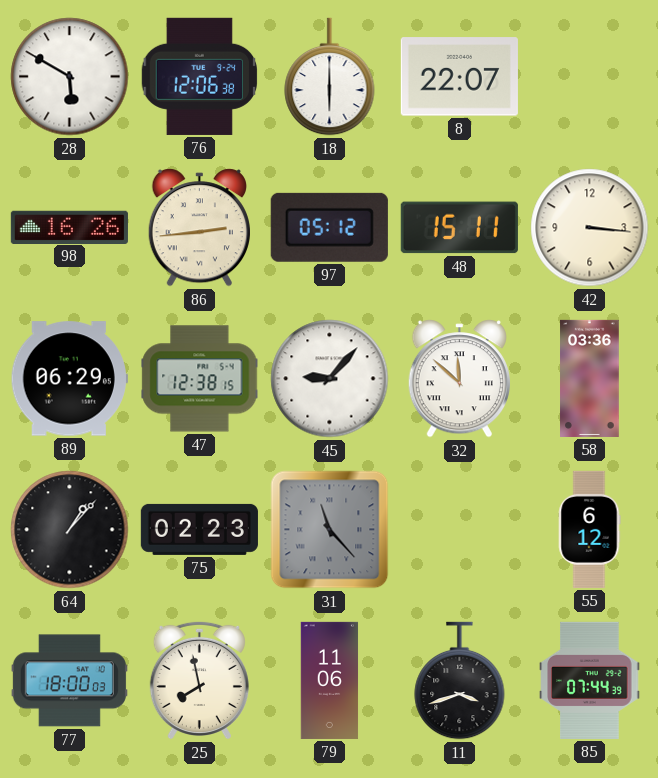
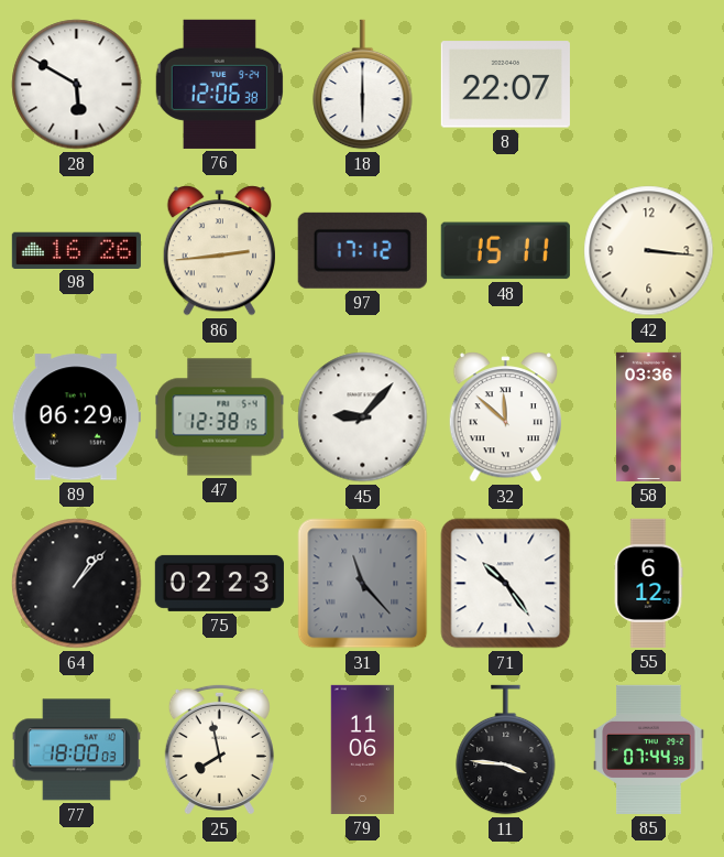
97: 05:12 -> 17:12
71: none -> 10:24
11: 3:42 -> 3:46
